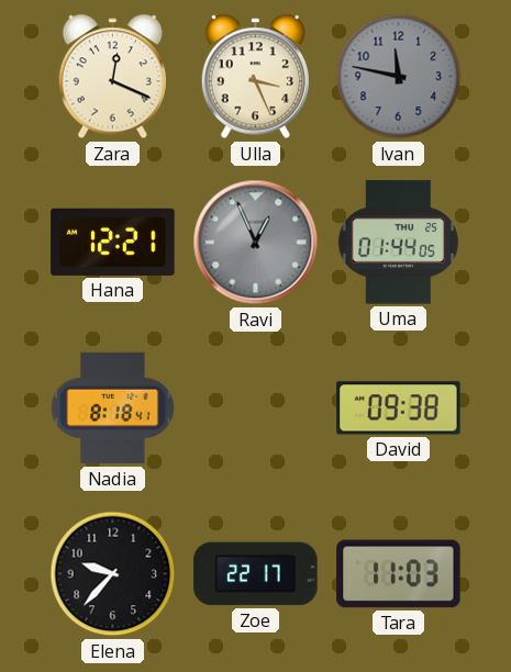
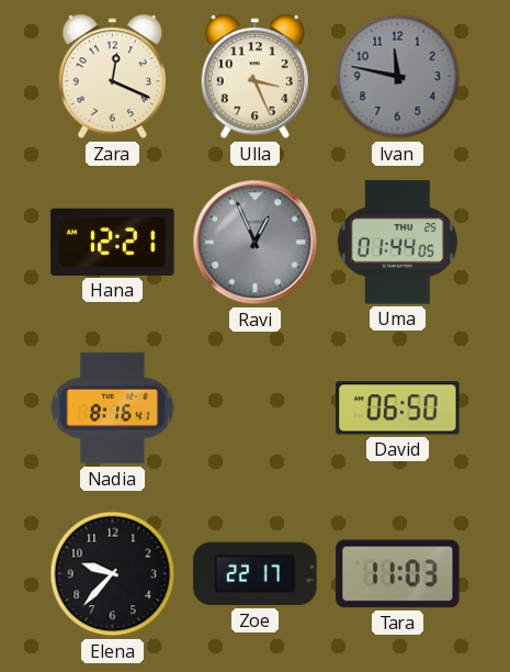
Nadia: 8:18 -> 8:16
David: 09:38 -> 06:50
